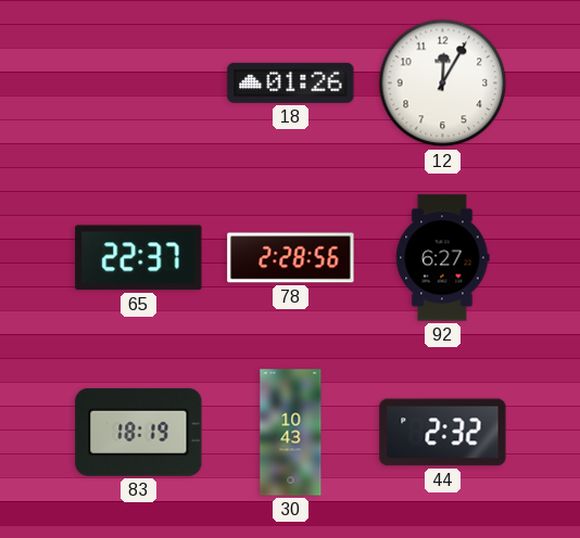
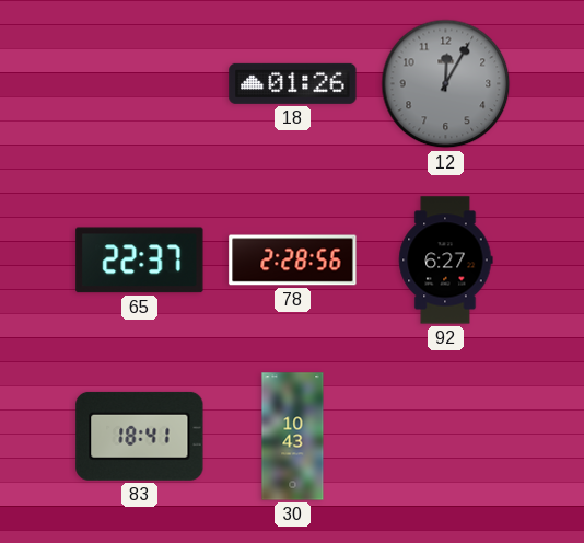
12 dial: white -> grey
83: 18:19 -> 18:41
44: 2:32 -> none
